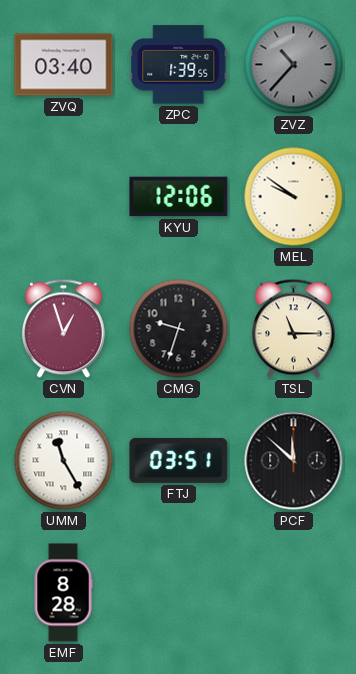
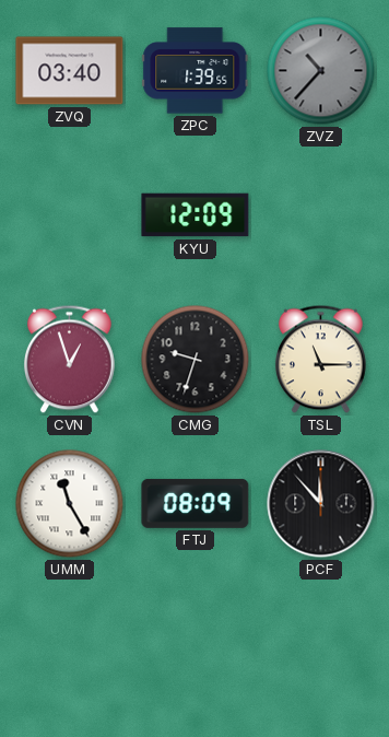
KYU: 12:06 -> 12:09
MEL: 9:51 -> none
FTJ: 03:51 -> 08:09
PCF: 11:52 -> 11:53
EMF: 8:28 -> none
